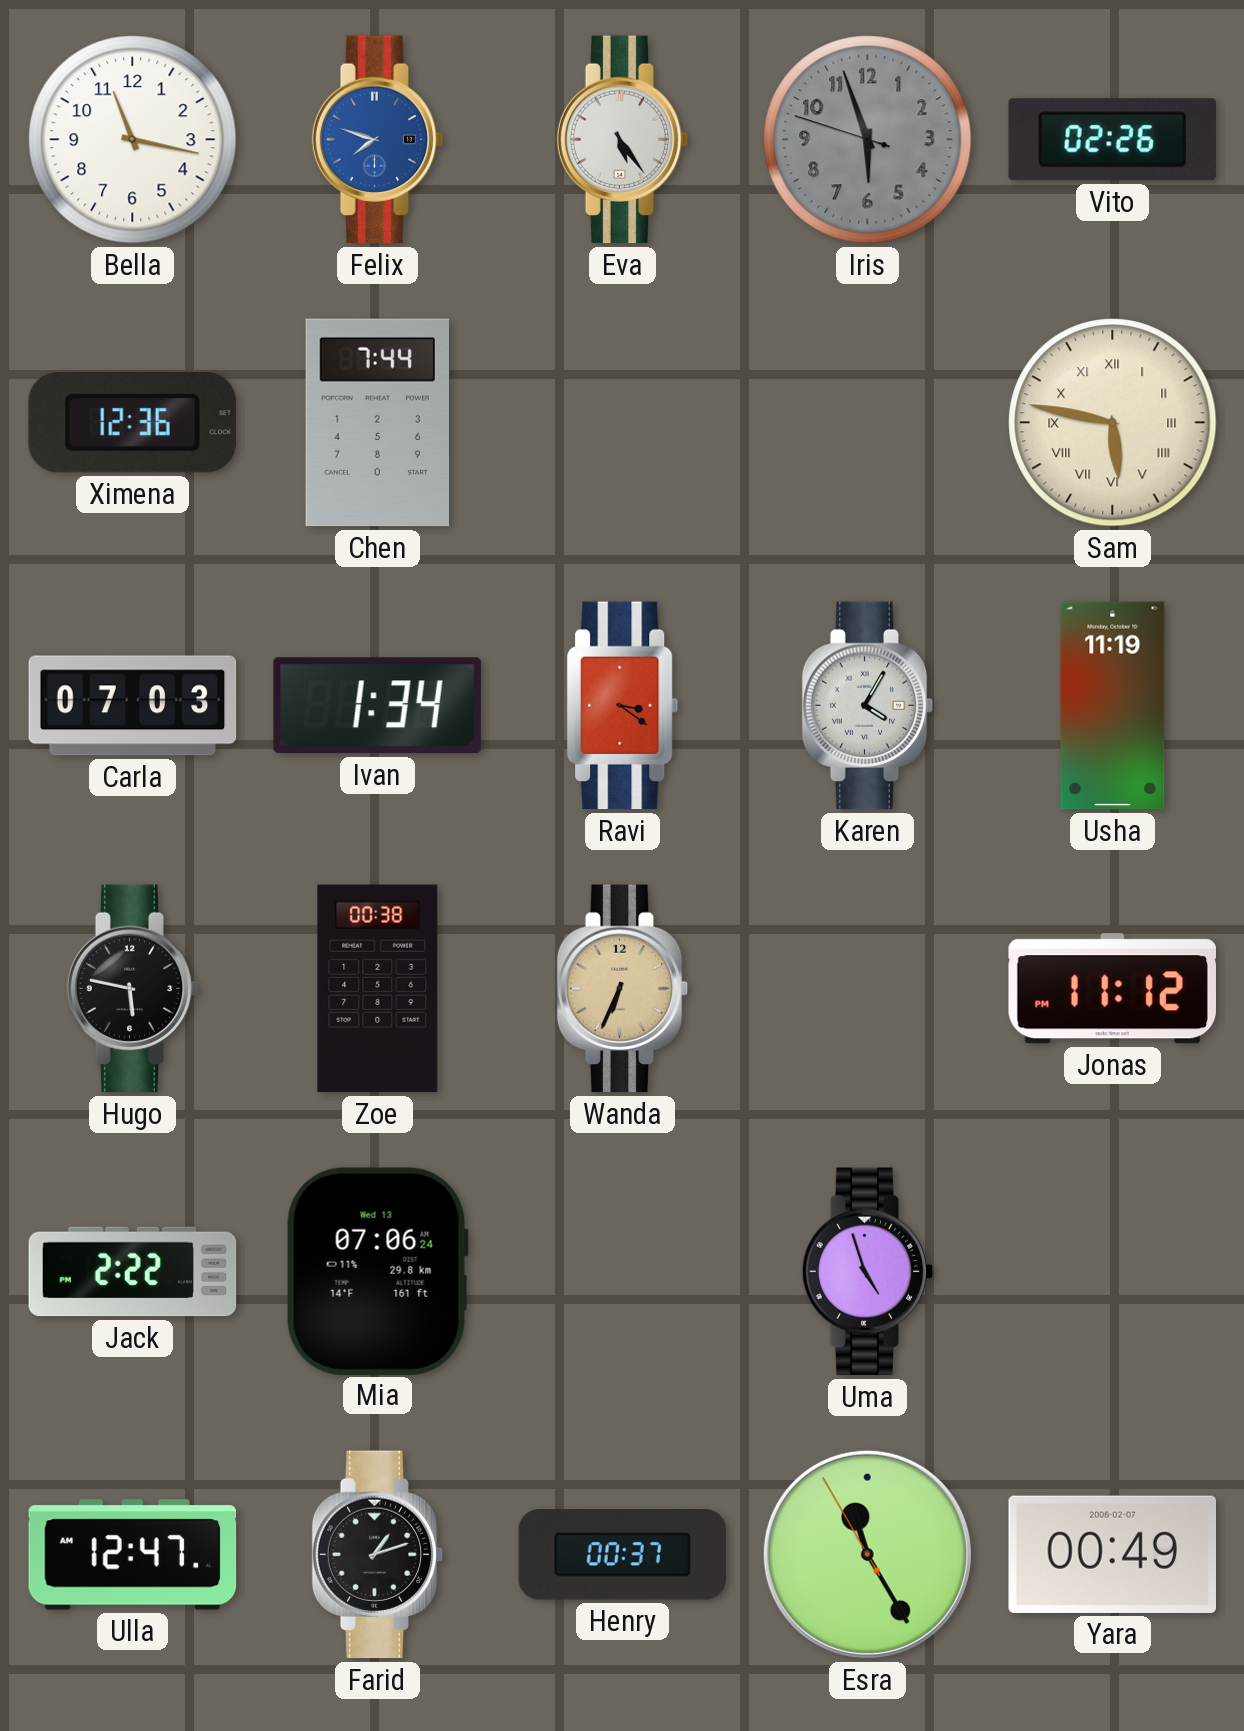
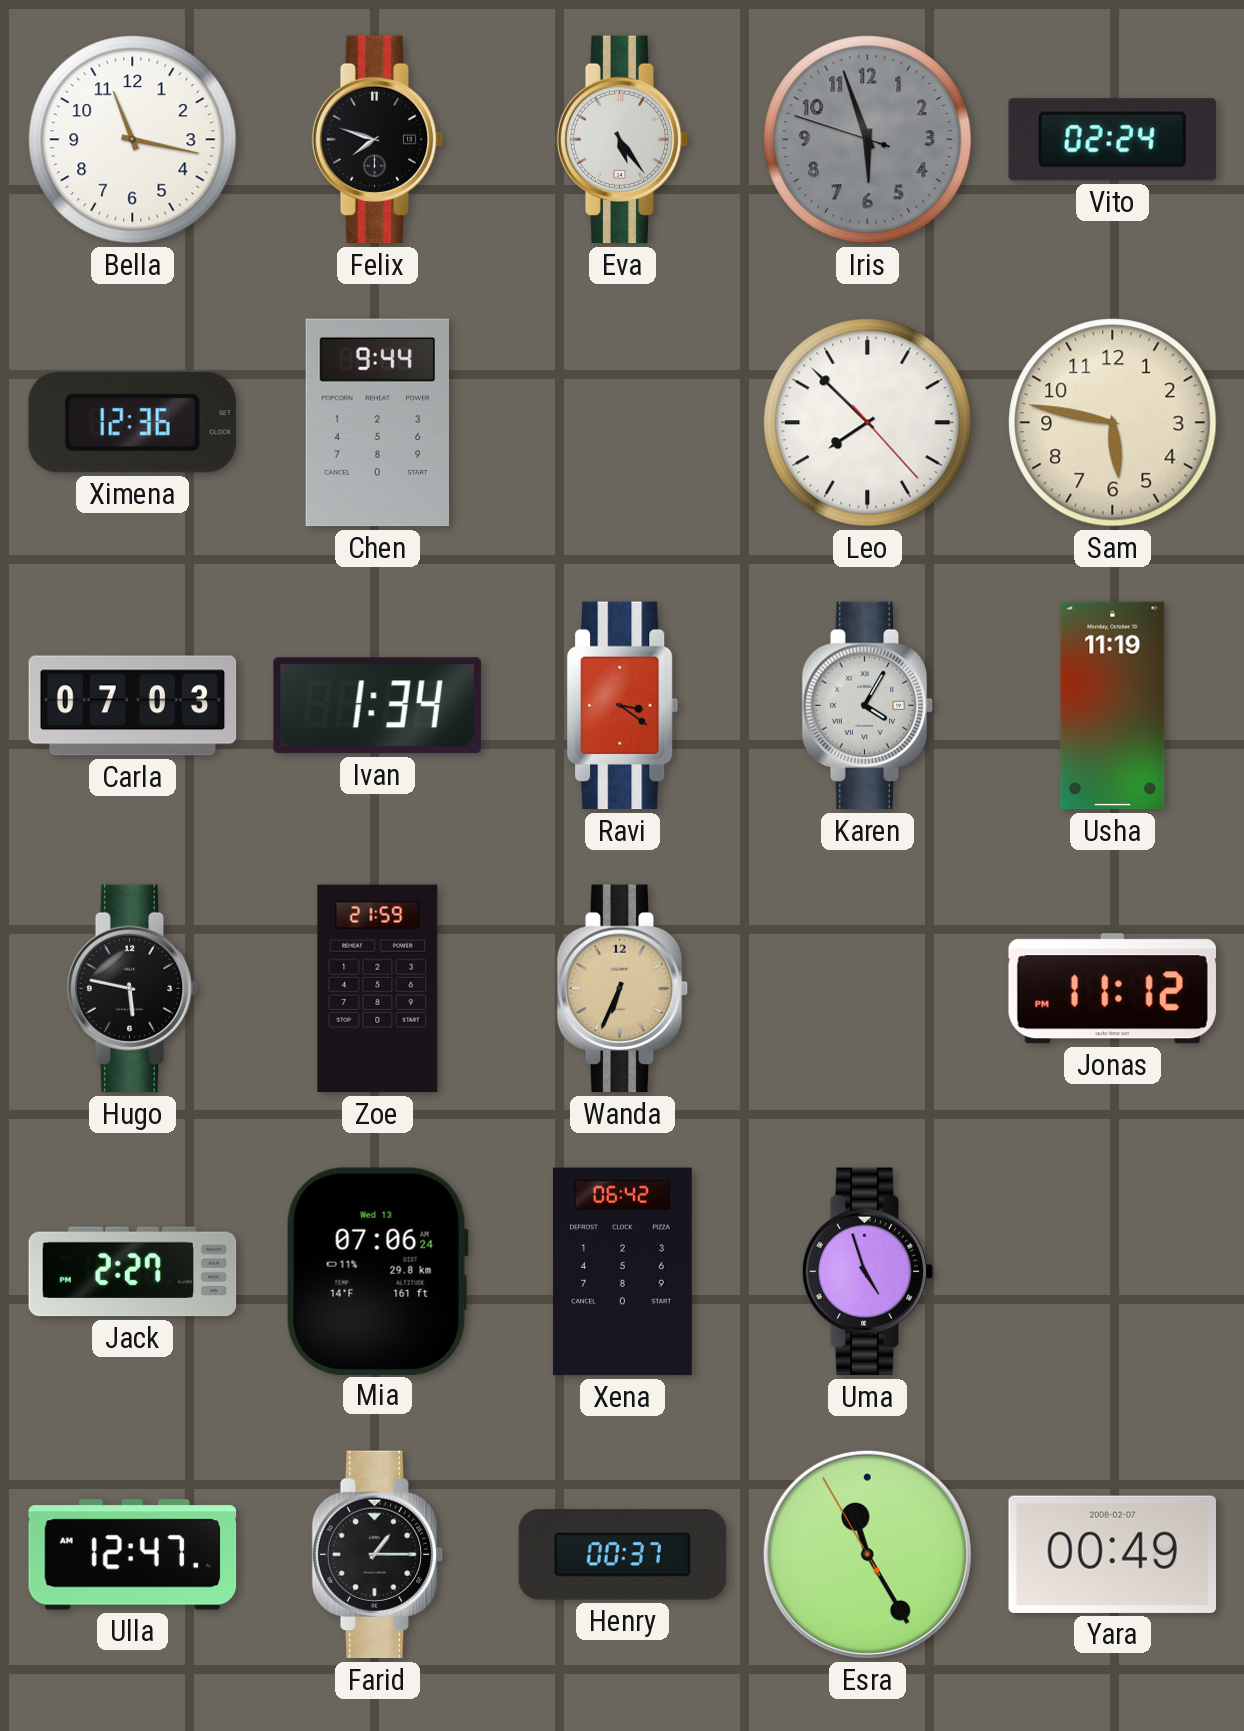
Felix dial: blue -> black
Vito: 02:26 -> 02:24
Chen: 7:44 -> 9:44
Leo: none -> 7:52
Sam numerals: Roman -> Arabic
Zoe: 00:38 -> 21:59
Jack: 2:22 -> 2:27
Xena: none -> 06:42
Farid: 1:12 -> 1:15
